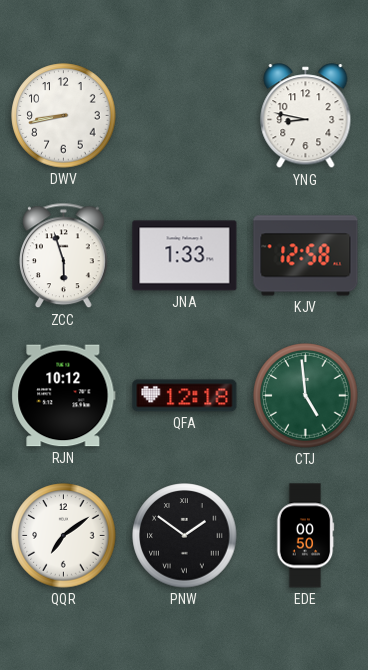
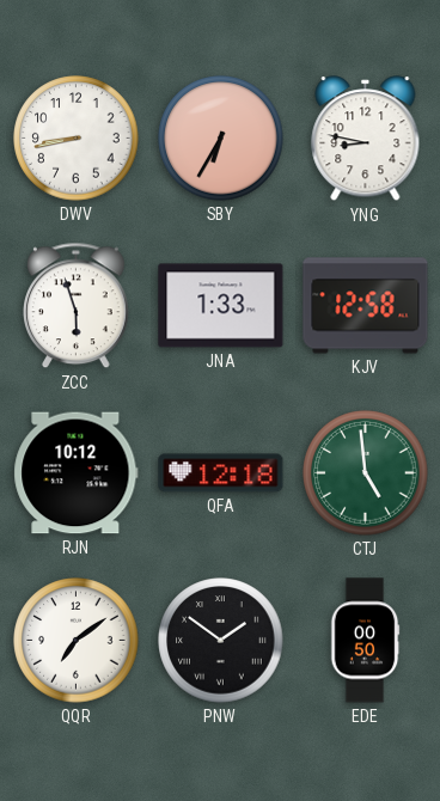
SBY: none -> 6:35
